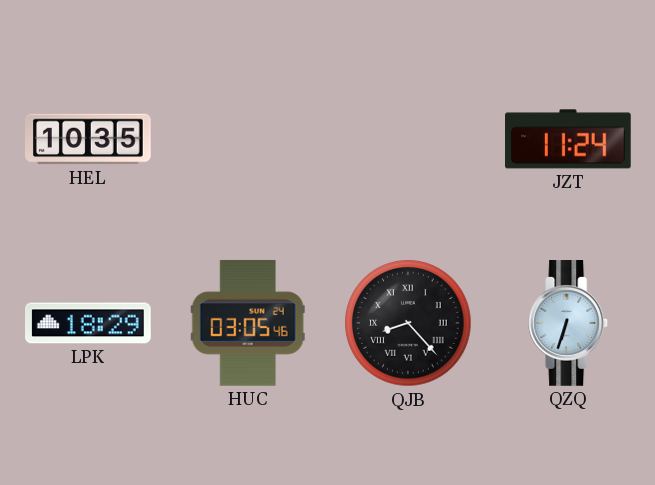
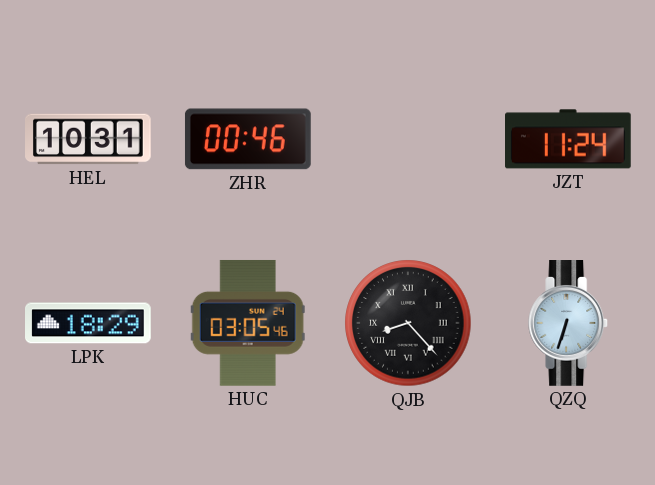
HEL: 10:35 -> 10:31
ZHR: none -> 00:46
